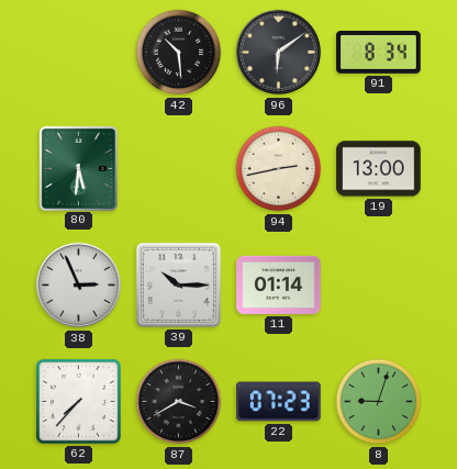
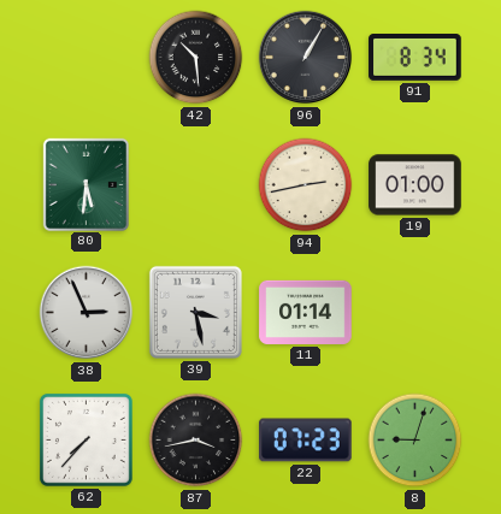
96: 6:09 -> 1:05
19: 13:00 -> 01:00
39: 10:15 -> 3:28
87: 3:40 -> 3:43
